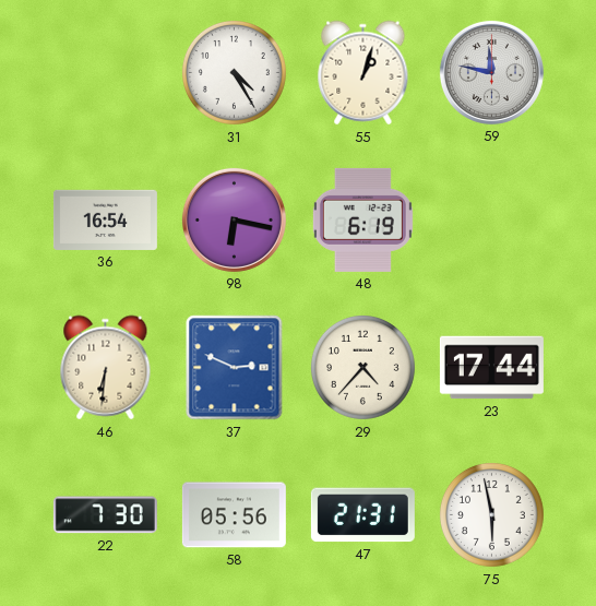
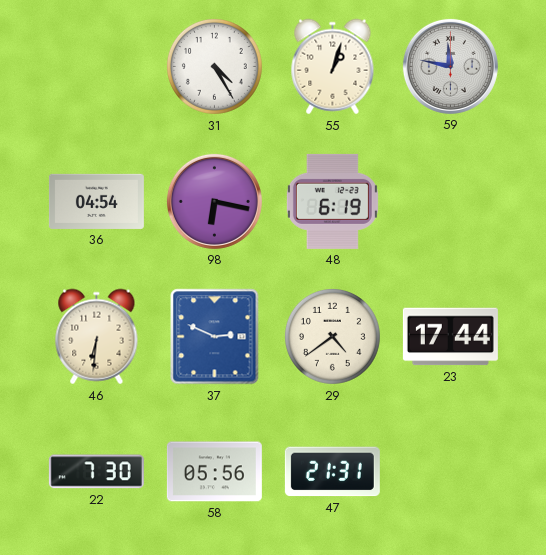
36: 16:54 -> 04:54
29: 4:37 -> 4:39
75: 5:58 -> none
